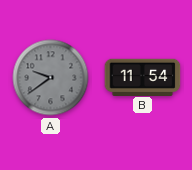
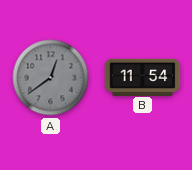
A: 9:39 -> 12:39
